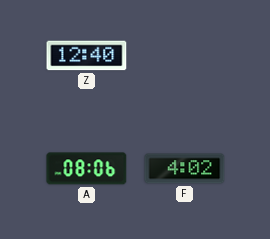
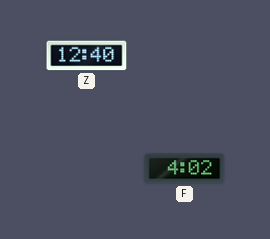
A: 08:06 -> none
